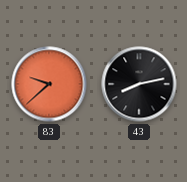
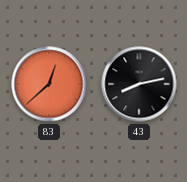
83: 9:38 -> 12:38
